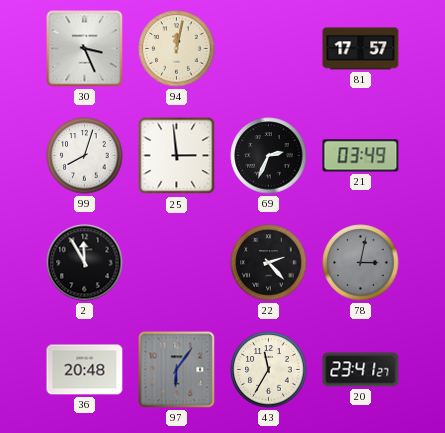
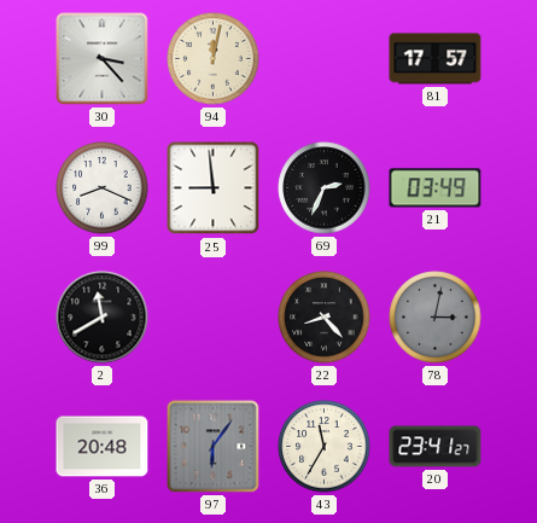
30: 3:26 -> 3:23
99: 8:03 -> 8:19
25: 2:59 -> 8:59
2: 11:55 -> 11:40
22: 2:23 -> 8:23
